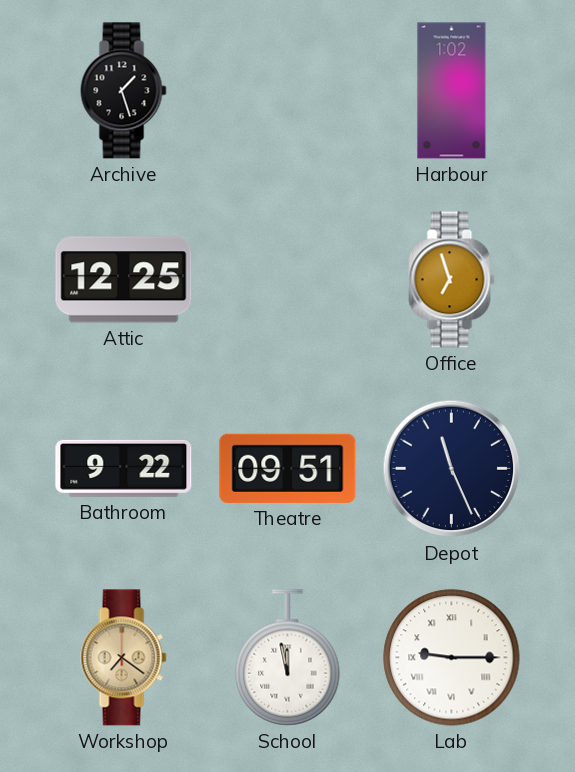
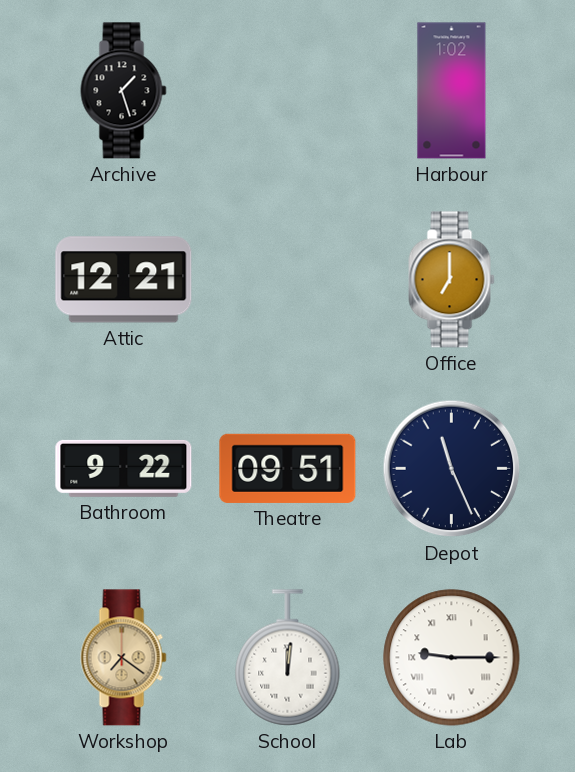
Attic: 12:25 -> 12:21
Office: 6:57 -> 7:00
School: 11:58 -> 12:01
